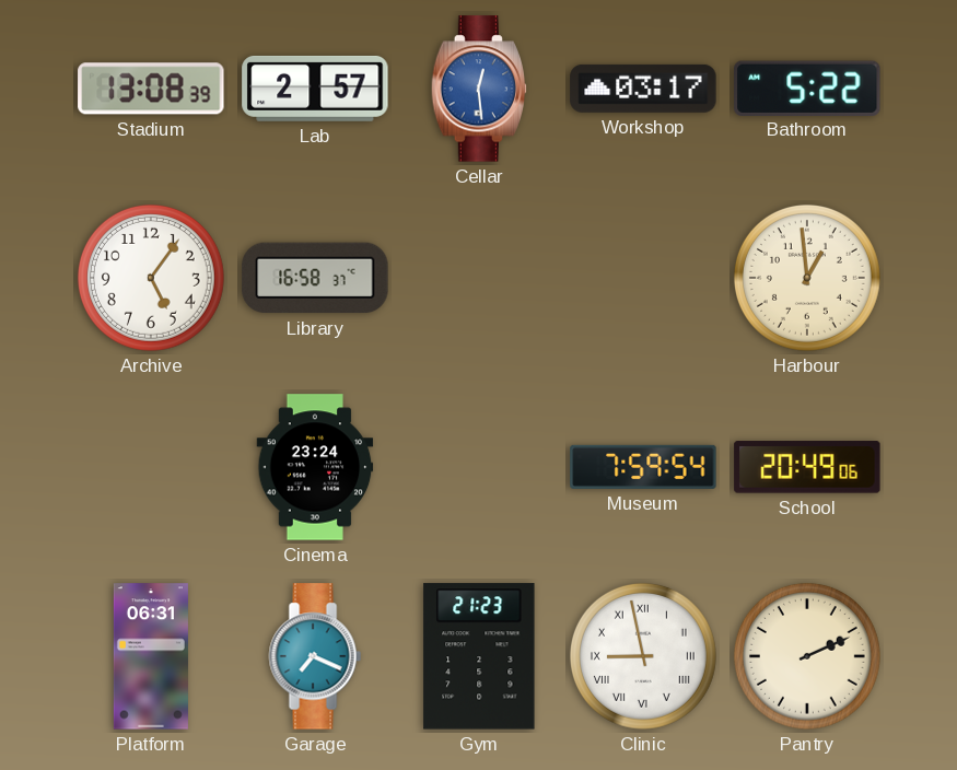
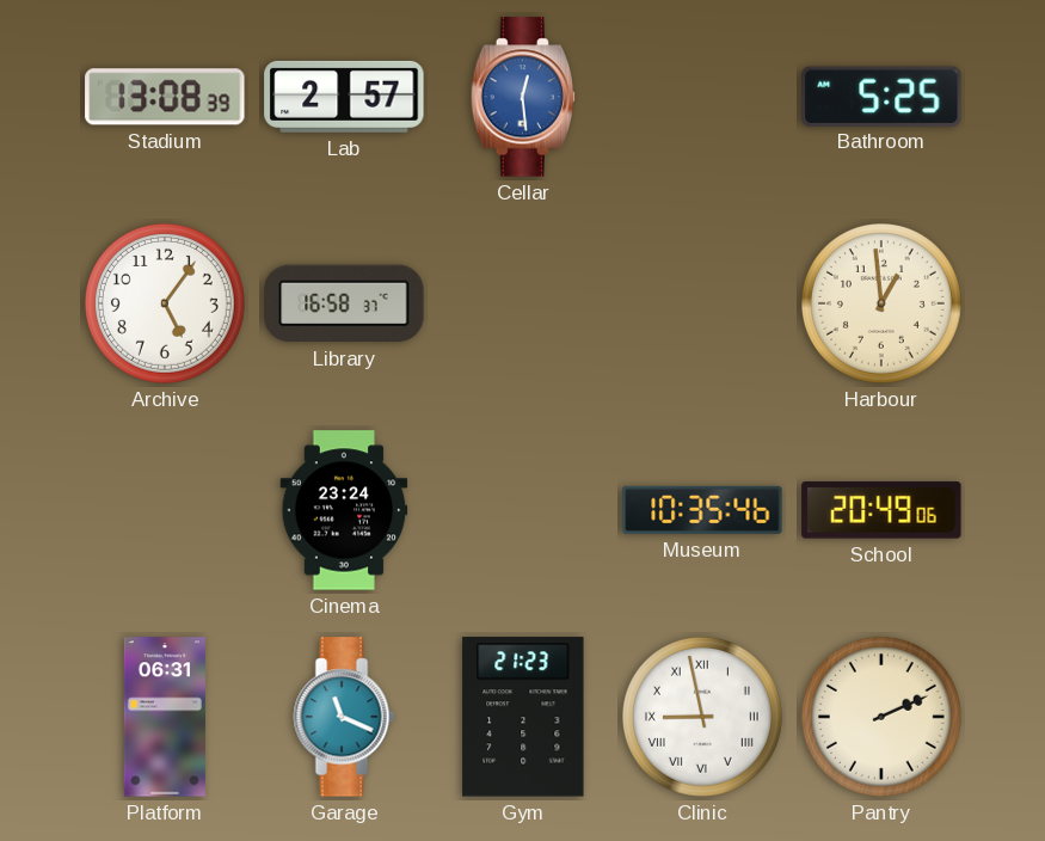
Workshop: 03:17 -> none
Bathroom: 5:22 -> 5:25
Museum: 7:59 -> 10:35
Garage: 7:19 -> 11:19
